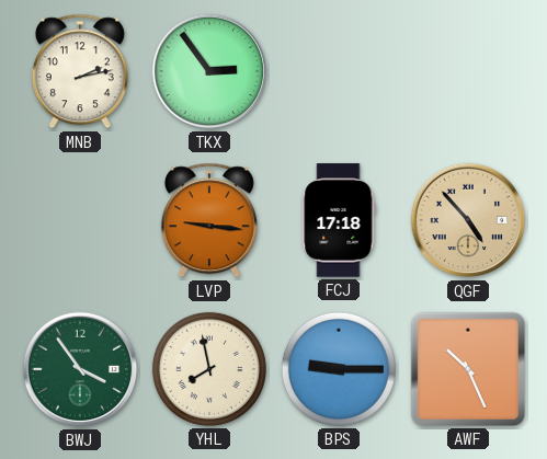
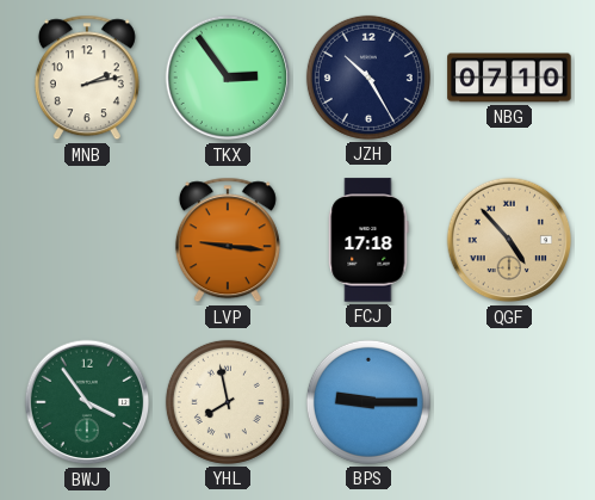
JZH: none -> 10:25
NBG: none -> 07:10
AWF: 10:26 -> none
